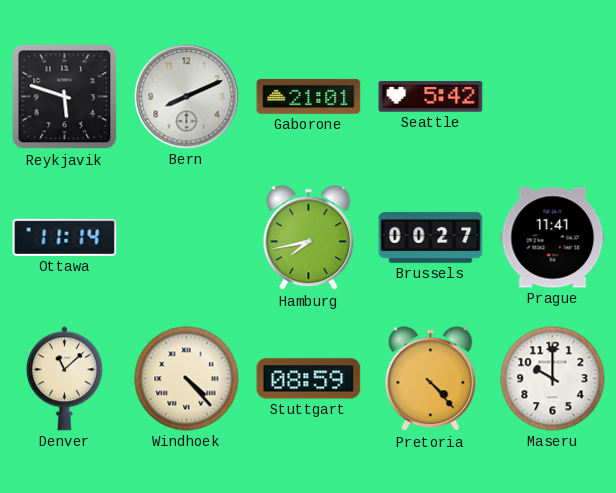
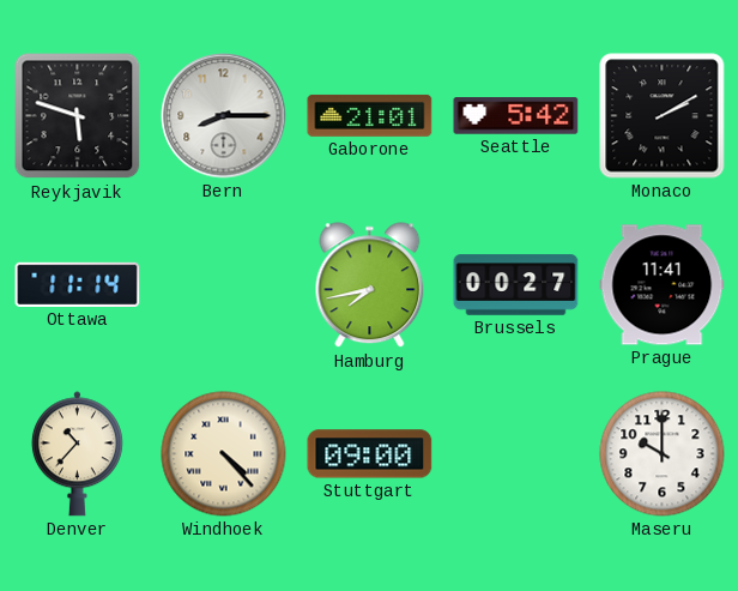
Bern: 8:11 -> 8:15
Monaco: none -> 2:10
Denver: 11:08 -> 10:37
Stuttgart: 08:59 -> 09:00
Pretoria: 4:23 -> none
